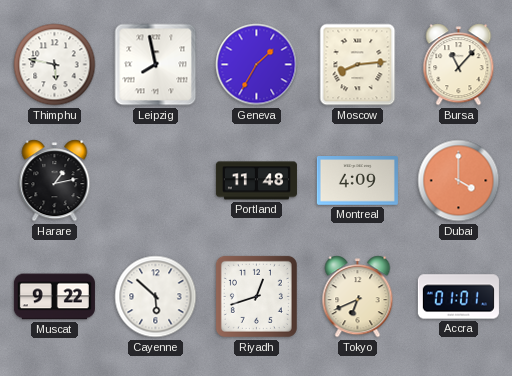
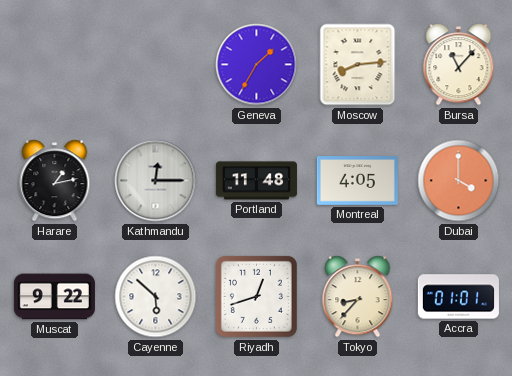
Thimphu: 5:47 -> none
Leipzig: 7:58 -> none
Kathmandu: none -> 12:15
Montreal: 4:09 -> 4:05
Tokyo: 6:41 -> 8:37
